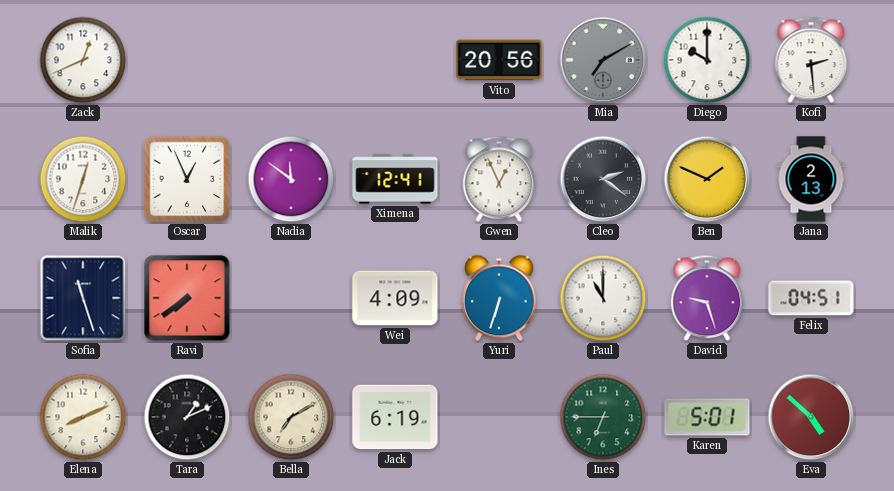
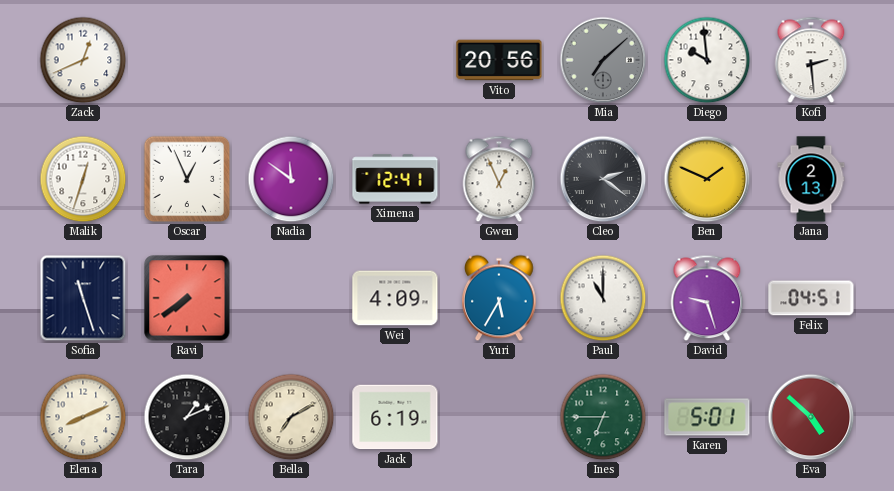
Mia: 7:10 -> 7:08
Diego: 10:00 -> 9:59
Yuri: 6:33 -> 5:35
